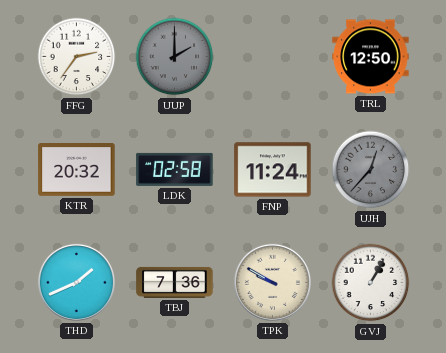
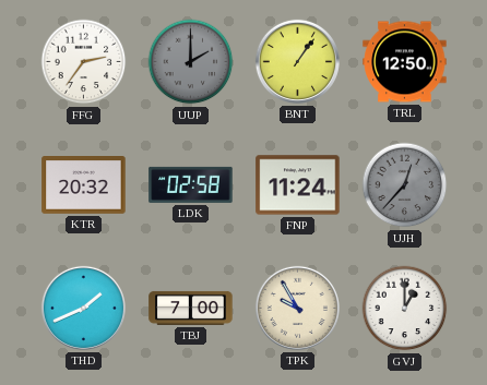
BNT: none -> 1:06
TBJ: 7:36 -> 7:00
TPK: 9:50 -> 9:55
GVJ: 1:05 -> 1:00
